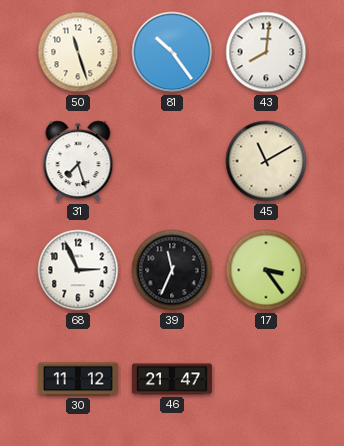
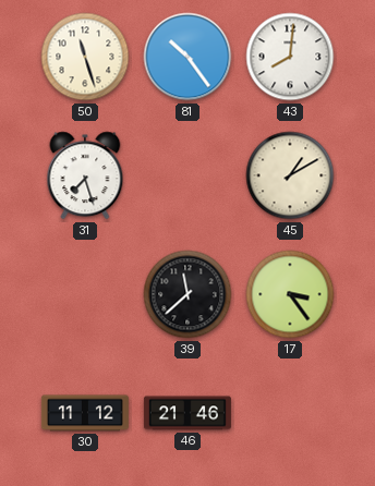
45: 11:10 -> 1:10
68: 2:56 -> none
39: 11:34 -> 11:38
46: 21:47 -> 21:46
